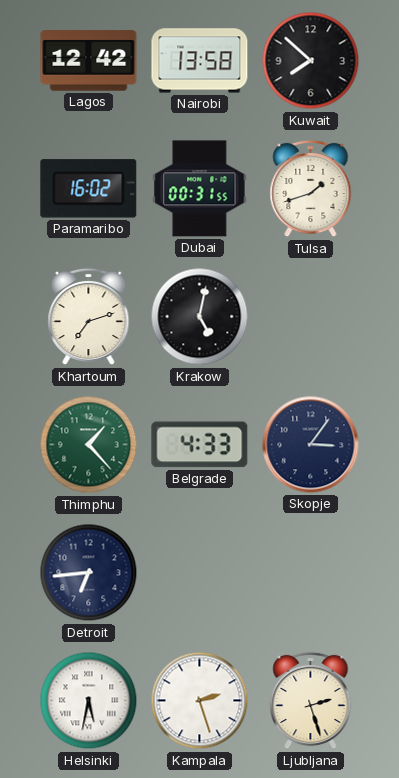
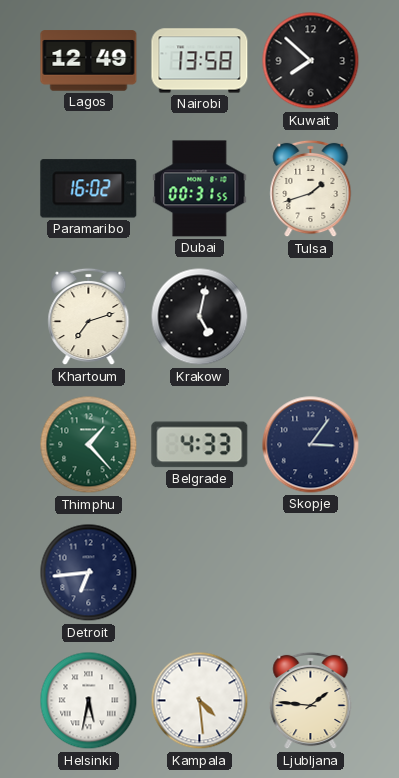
Lagos: 12:42 -> 12:49
Kampala: 2:27 -> 4:29
Ljubljana: 2:27 -> 1:46
